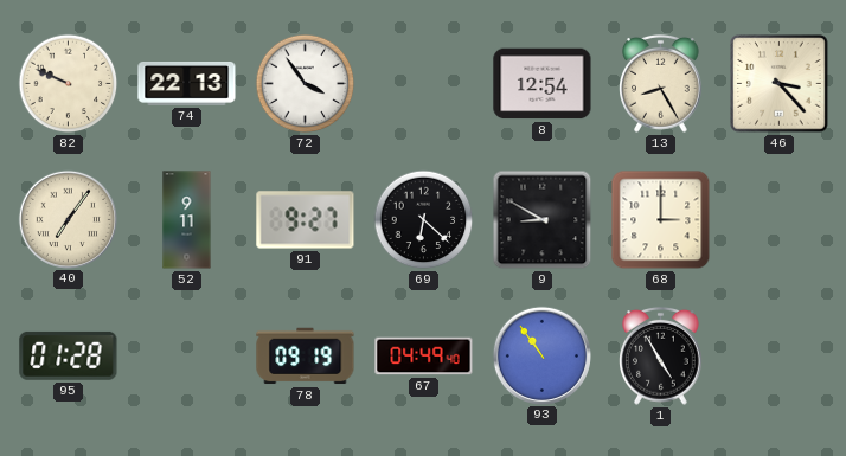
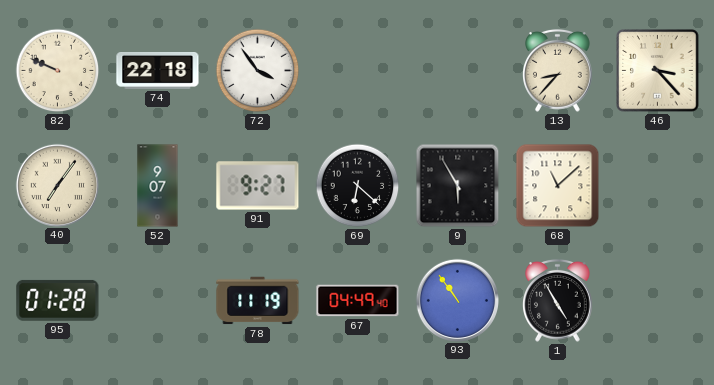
74: 22:13 -> 22:18
8: 12:54 -> none
13: 8:25 -> 8:37
52: 9:11 -> 9:07
9: 8:50 -> 5:55
68: 3:00 -> 11:08
78: 09:19 -> 11:19
